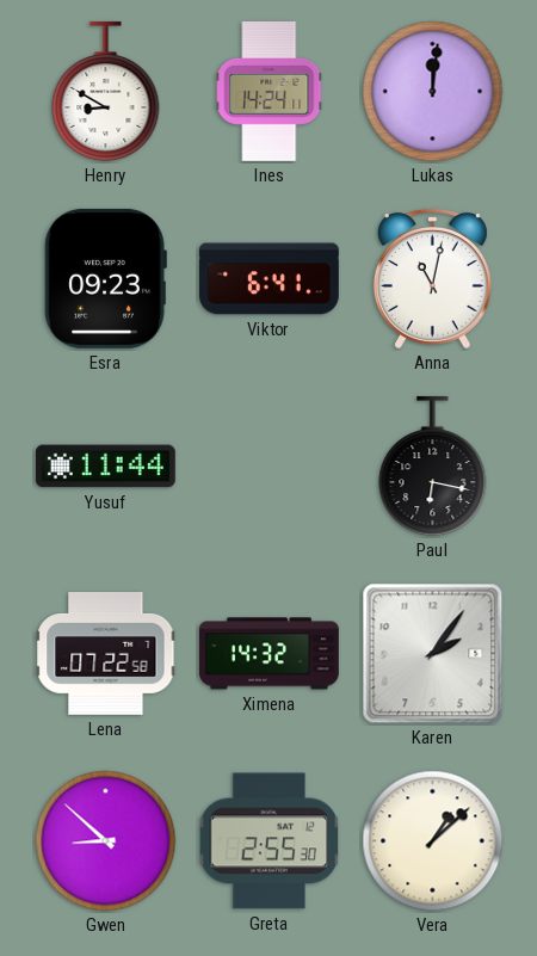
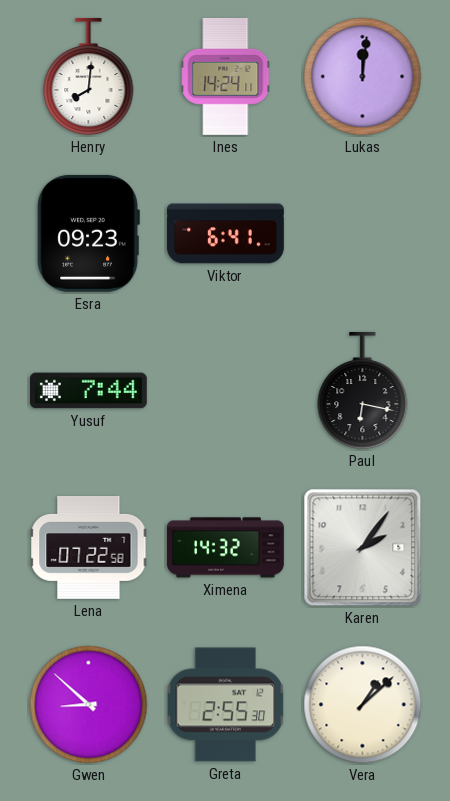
Henry: 8:50 -> 8:01
Anna: 11:02 -> none
Yusuf: 11:44 -> 7:44
